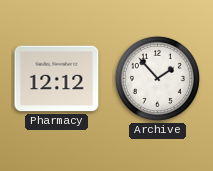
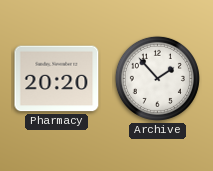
Pharmacy: 12:12 -> 20:20
